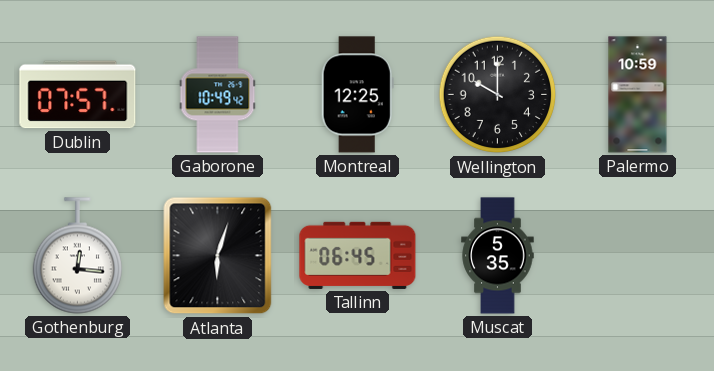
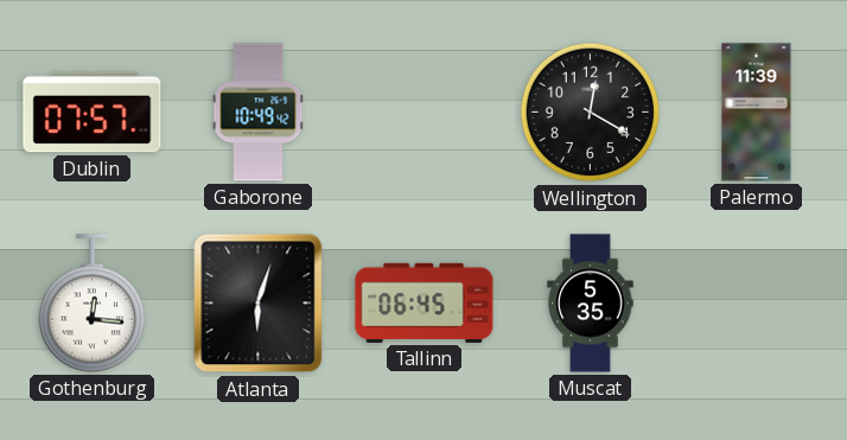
Montreal: 12:25 -> none
Wellington: 10:00 -> 12:20
Palermo: 10:59 -> 11:39
